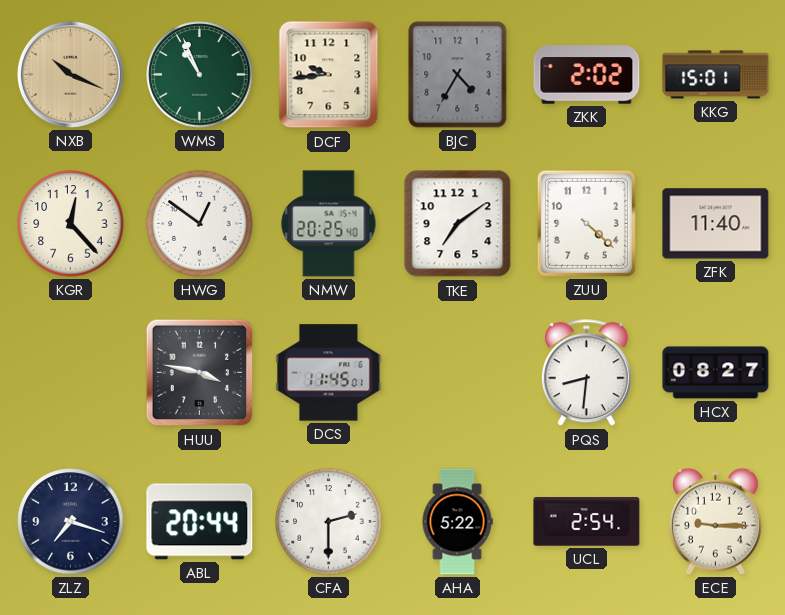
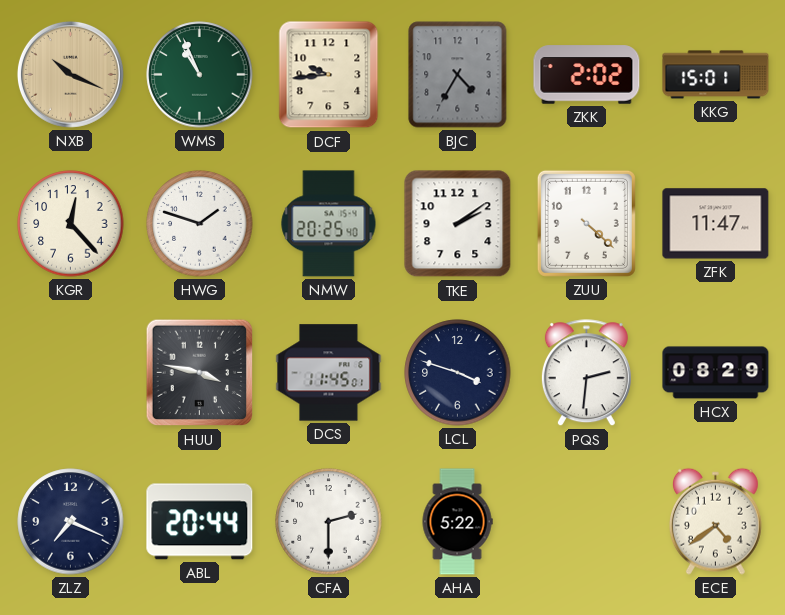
HWG: 12:51 -> 1:48
TKE: 7:09 -> 2:09
ZFK: 11:40 -> 11:47
LCL: none -> 3:48
PQS: 8:31 -> 2:31
HCX: 08:27 -> 08:29
ZLZ: 7:18 -> 7:19
UCL: 2:54 -> none
ECE: 9:15 -> 4:39
